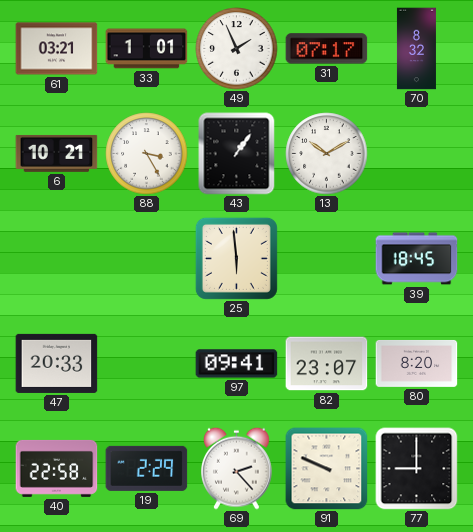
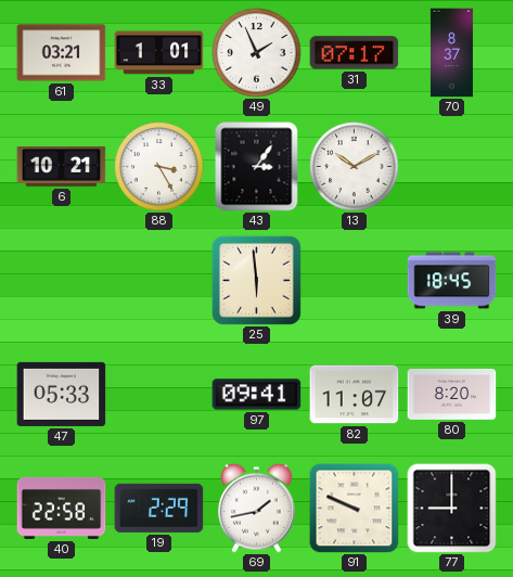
70: 8:32 -> 8:37
43: 1:06 -> 3:06
47: 20:33 -> 05:33
82: 23:07 -> 11:07
69: 2:23 -> 1:43
